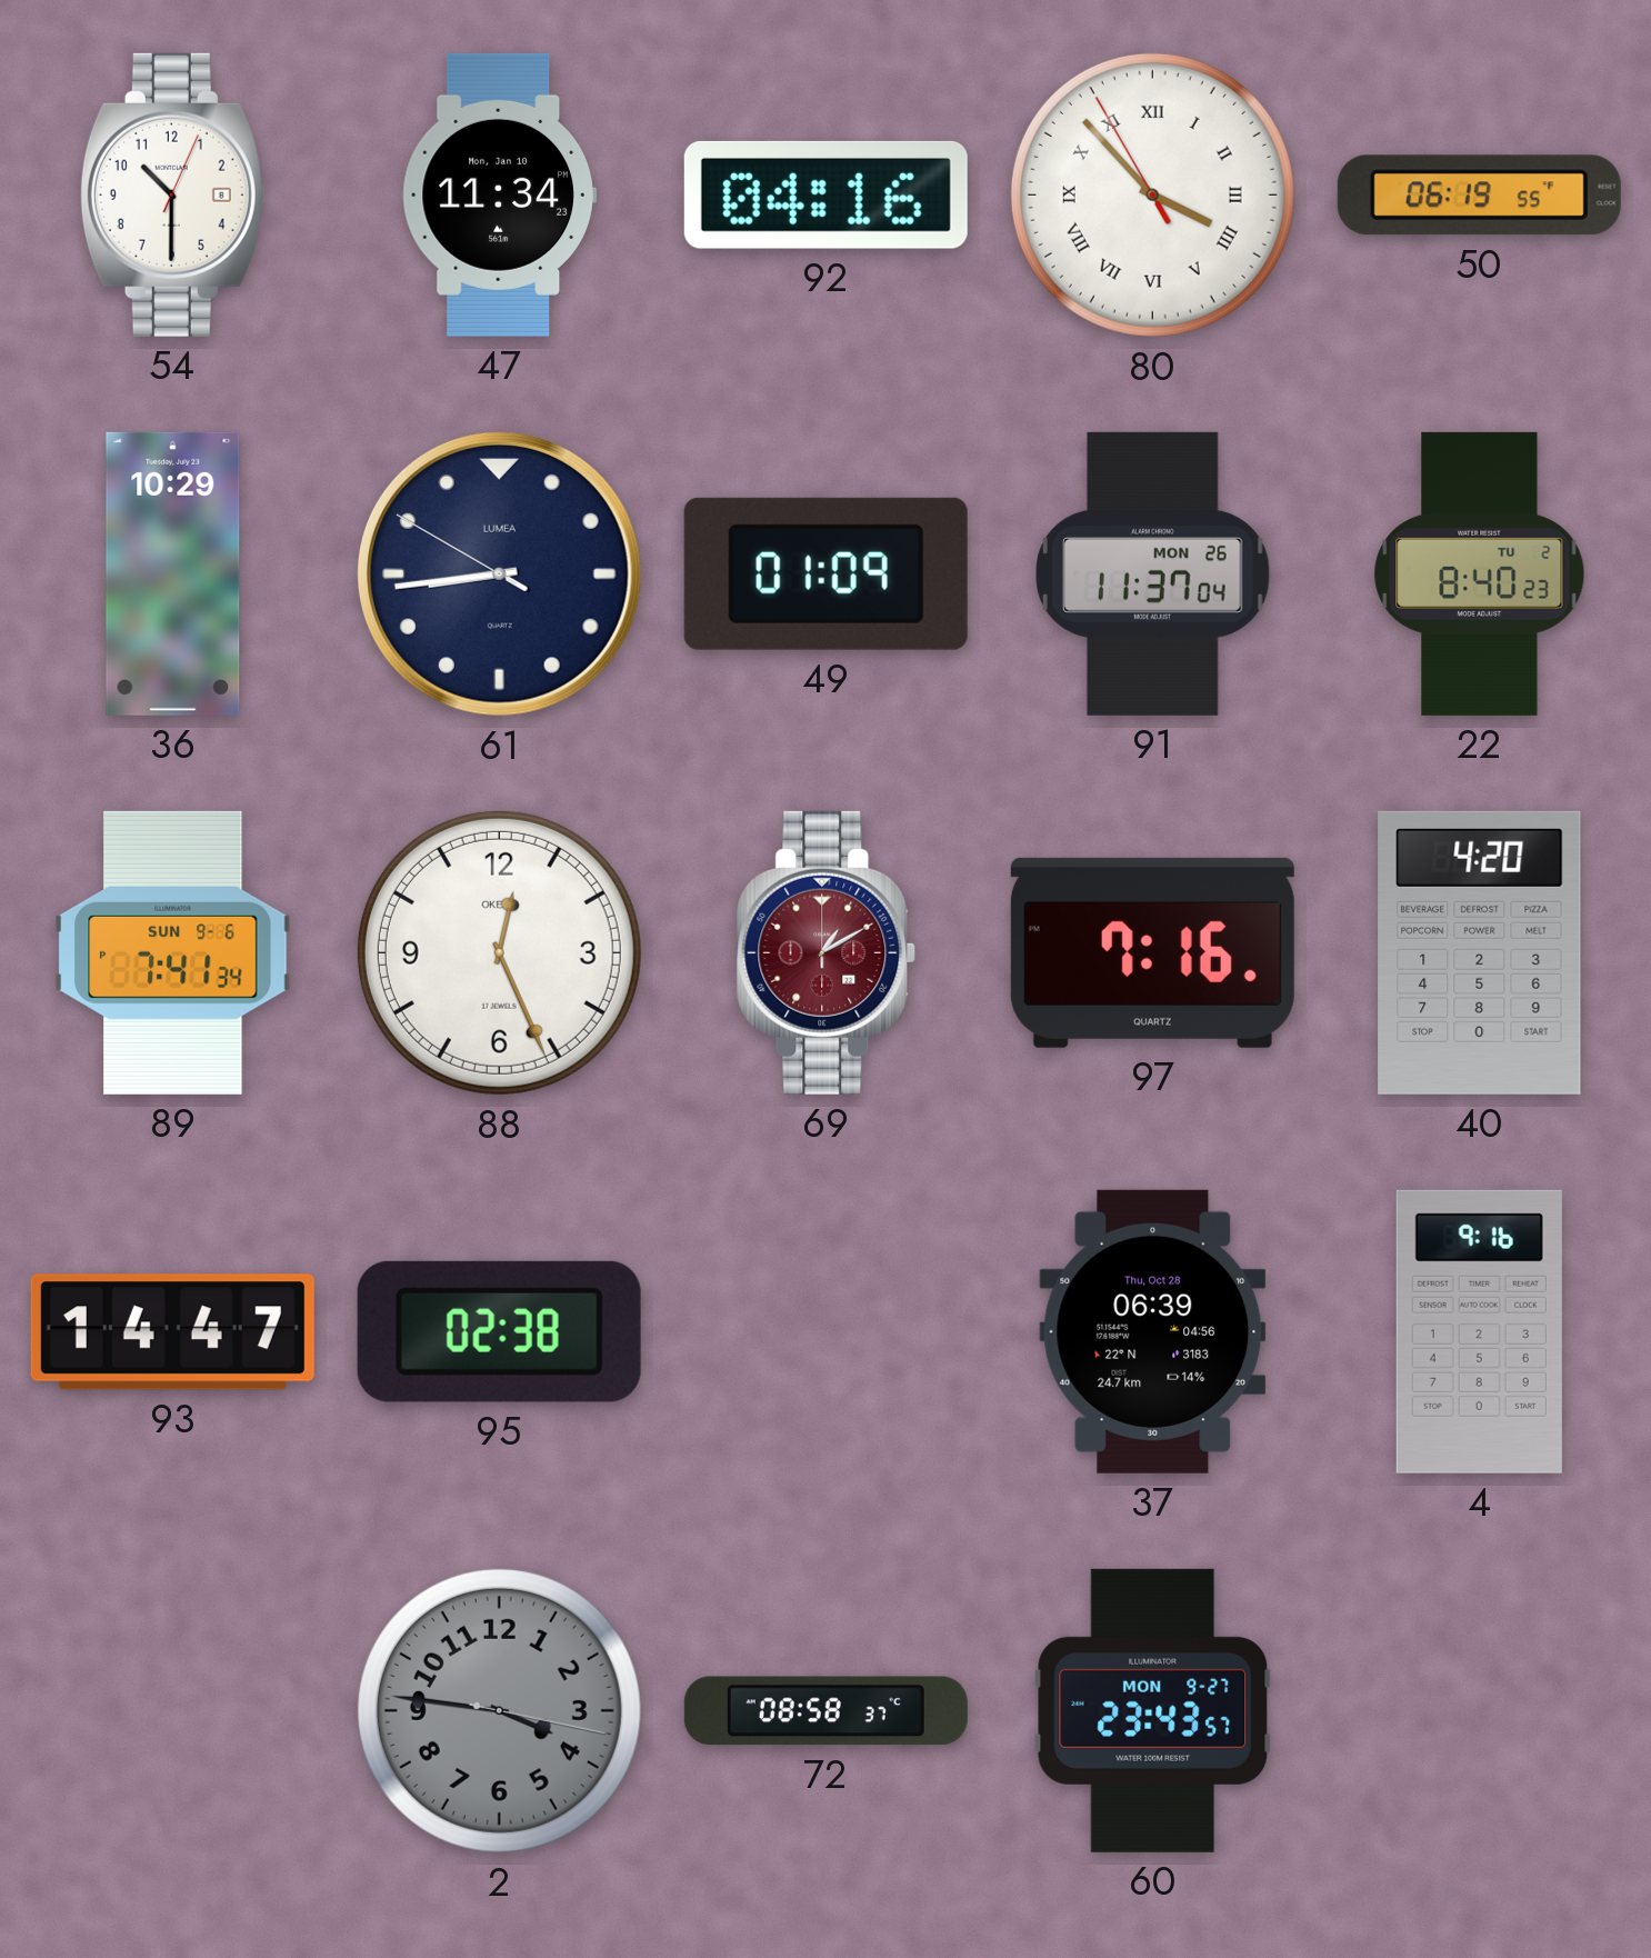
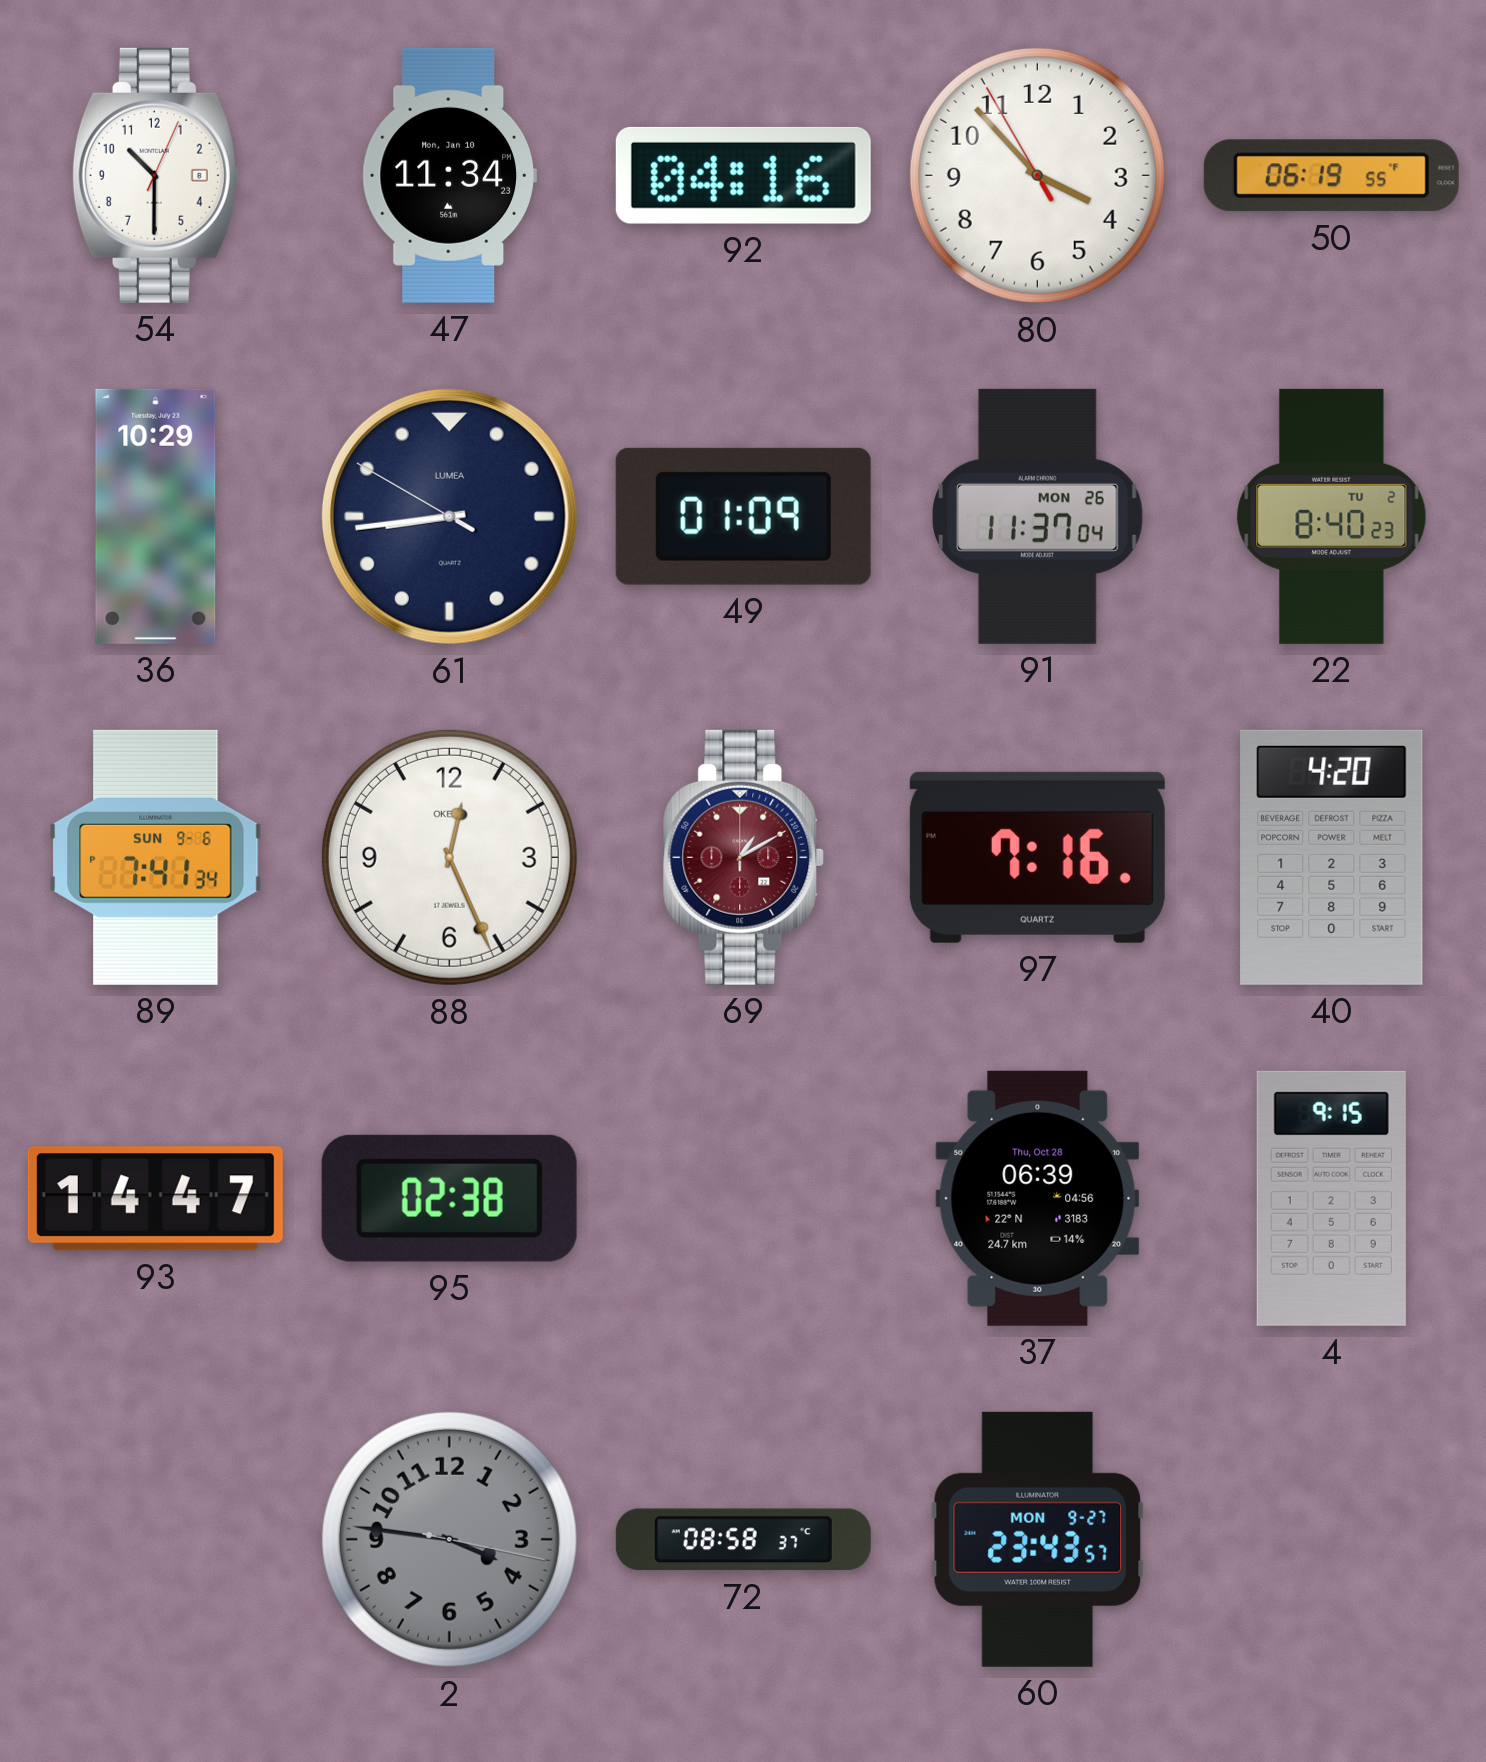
80 numerals: Roman -> Arabic
4: 9:16 -> 9:15
